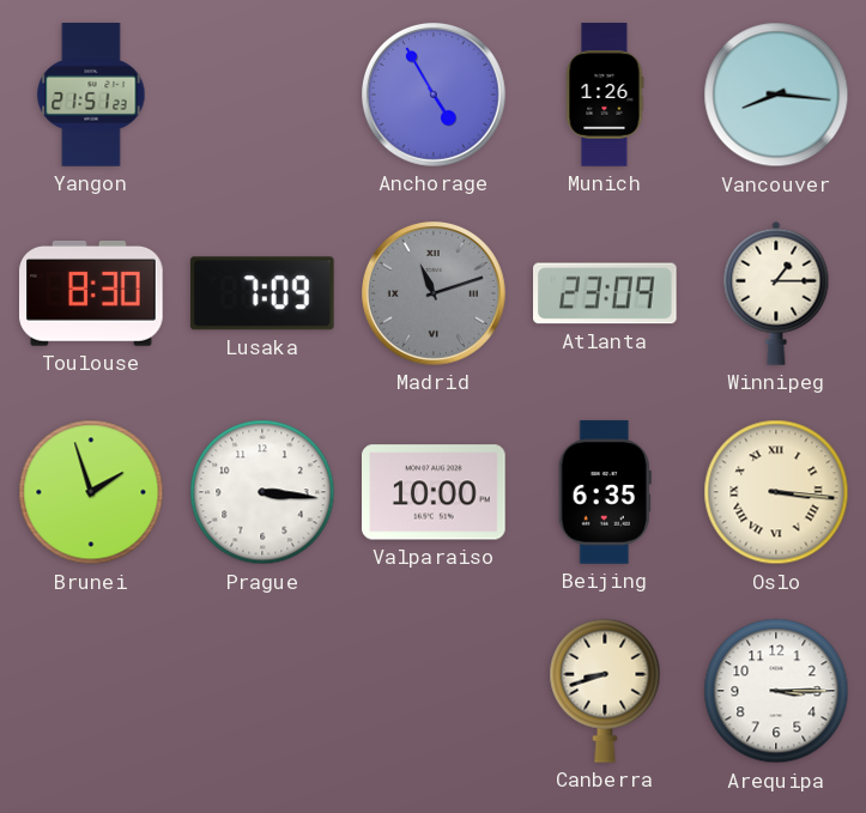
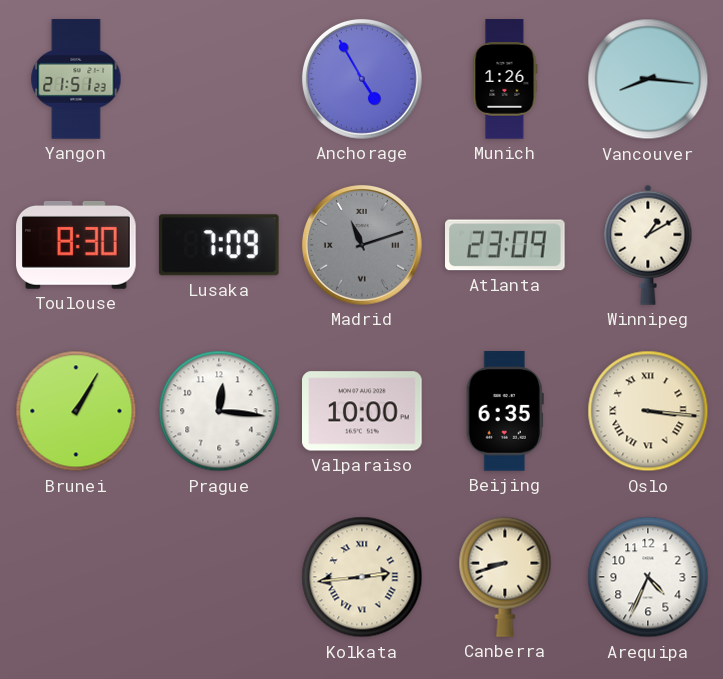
Winnipeg: 1:15 -> 1:10
Brunei: 1:57 -> 1:05
Prague: 3:16 -> 12:16
Kolkata: none -> 2:44
Arequipa: 3:15 -> 4:34
